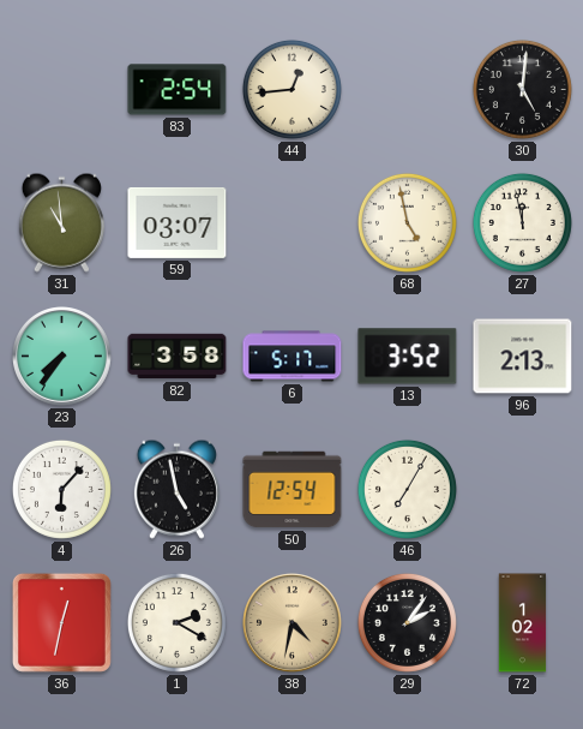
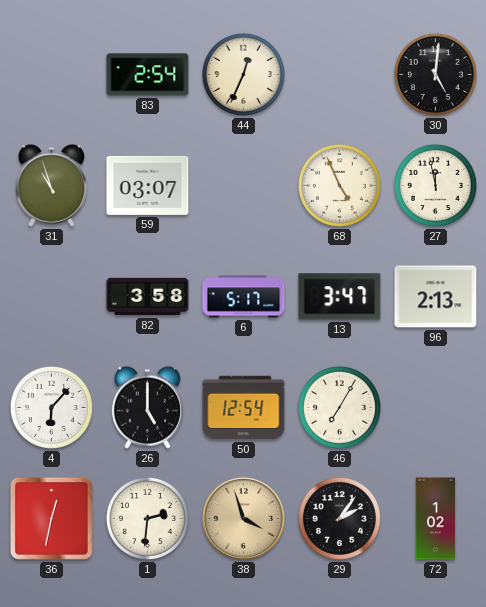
44: 12:44 -> 12:34
31: 10:59 -> 10:57
68: 4:58 -> 4:56
23: 7:36 -> none
13: 3:52 -> 3:47
26: 4:58 -> 5:00
1: 2:20 -> 2:31
38: 4:32 -> 3:57
